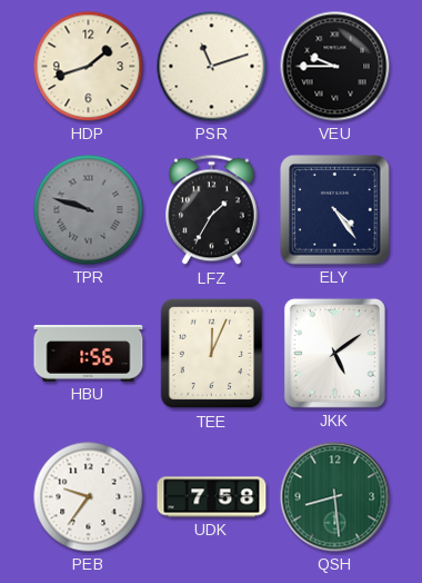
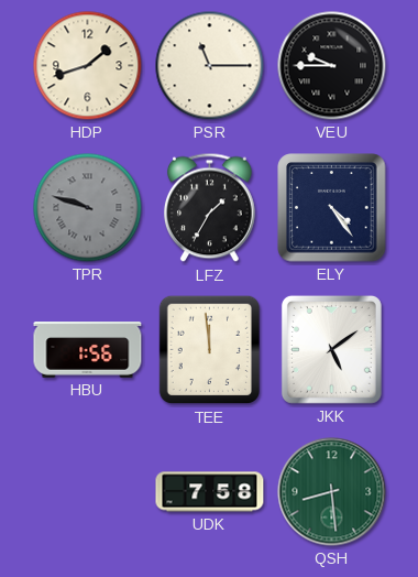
PSR: 11:12 -> 11:15
TEE: 12:04 -> 11:59
PEB: 9:36 -> none
